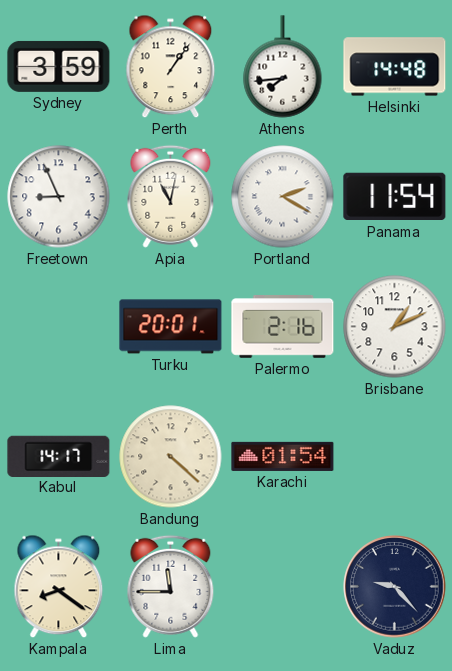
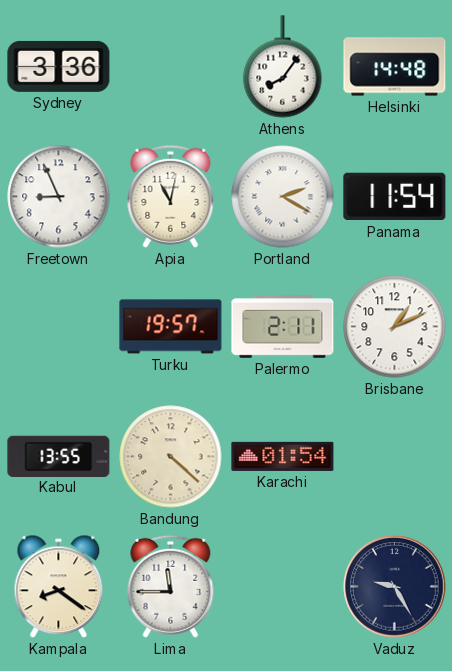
Sydney: 3:59 -> 3:36
Perth: 1:06 -> none
Athens: 7:44 -> 8:06
Turku: 20:01 -> 19:57
Palermo: 2:16 -> 2:11
Kabul: 14:17 -> 13:55
Vaduz: 9:23 -> 9:25
